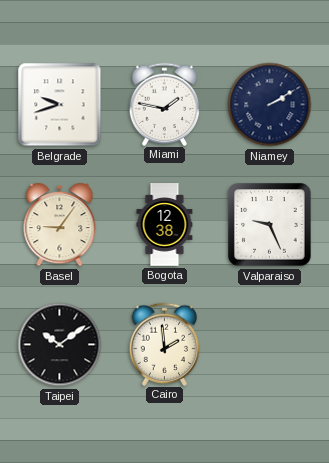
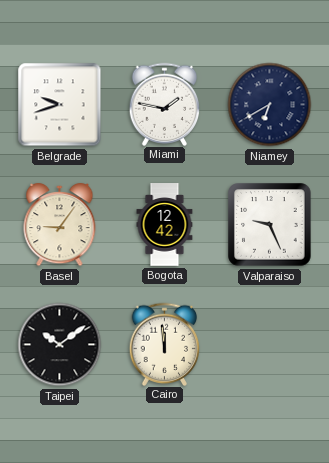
Niamey: 2:10 -> 6:40
Bogota: 12:38 -> 12:42
Cairo: 1:59 -> 11:59
